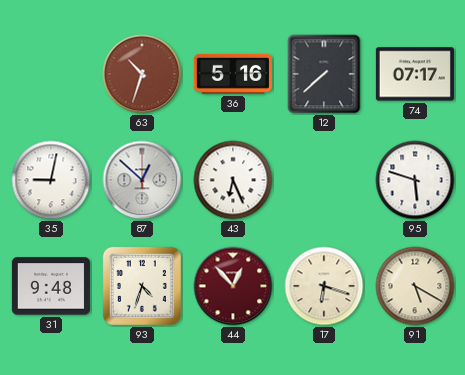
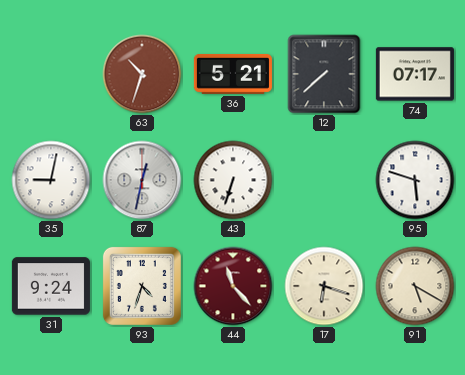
36: 5:16 -> 5:21
87: 12:52 -> 12:32
43: 6:26 -> 6:33
31: 9:48 -> 9:24
44: 12:53 -> 11:23
